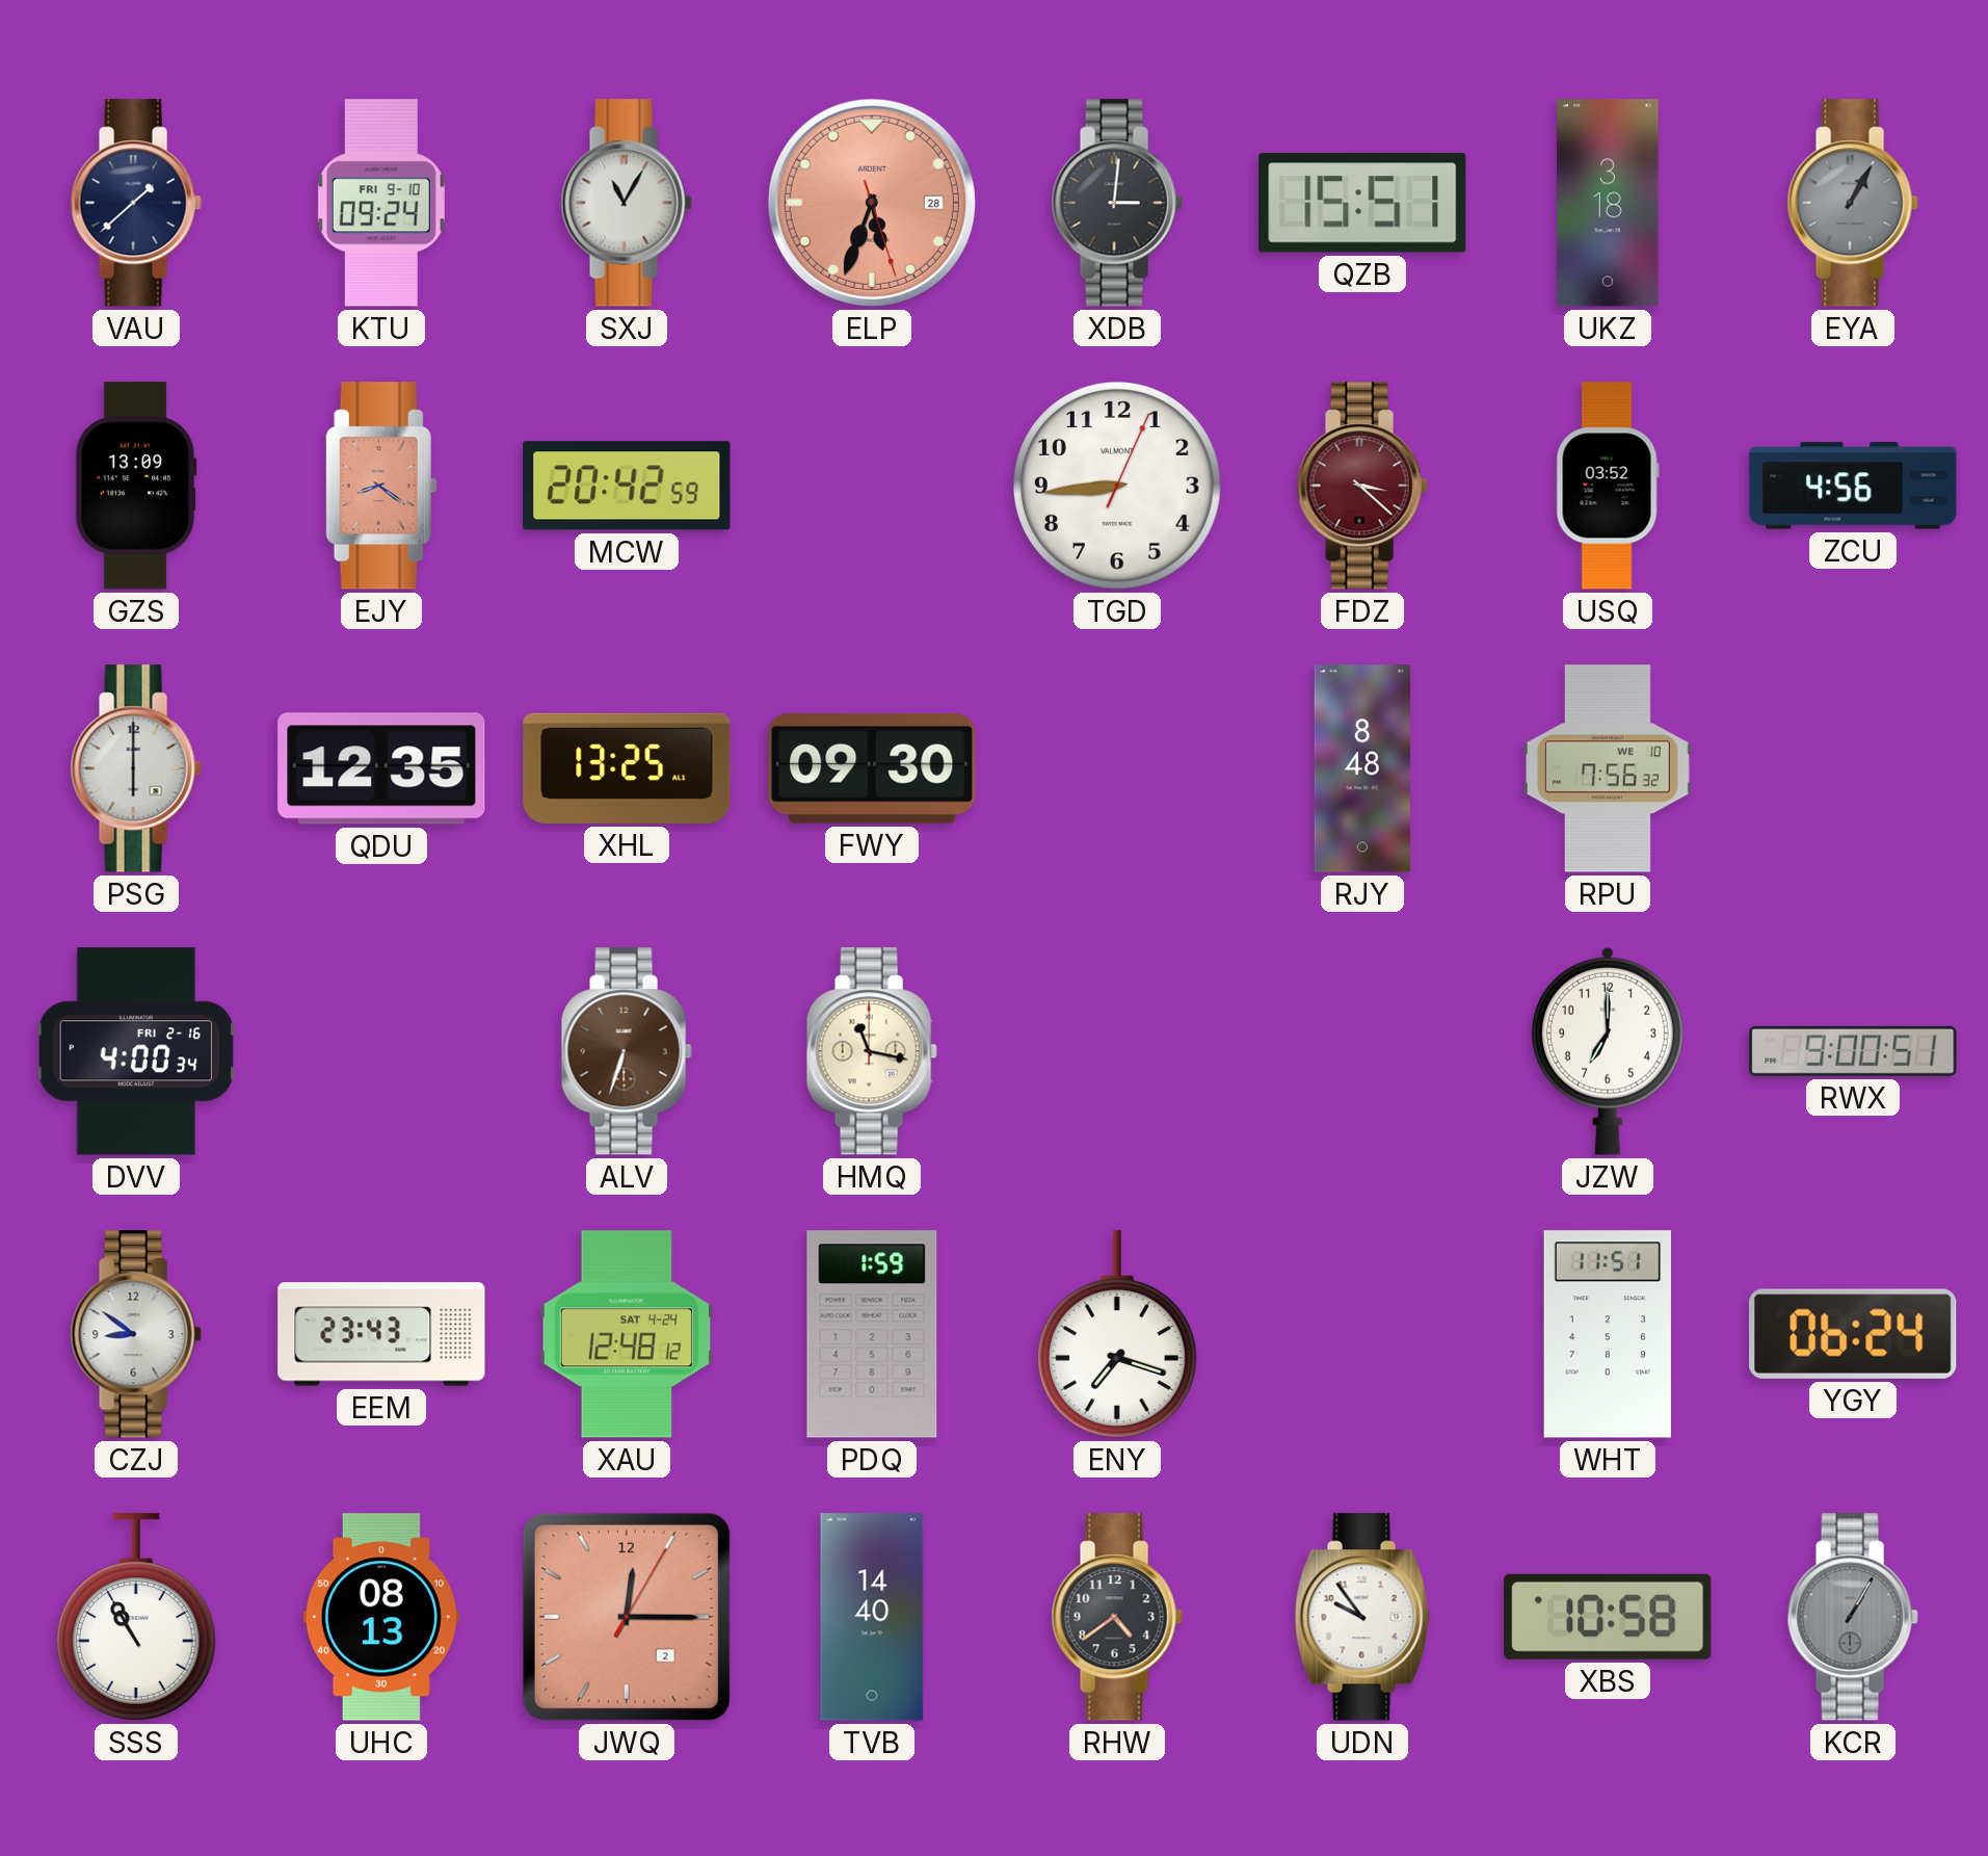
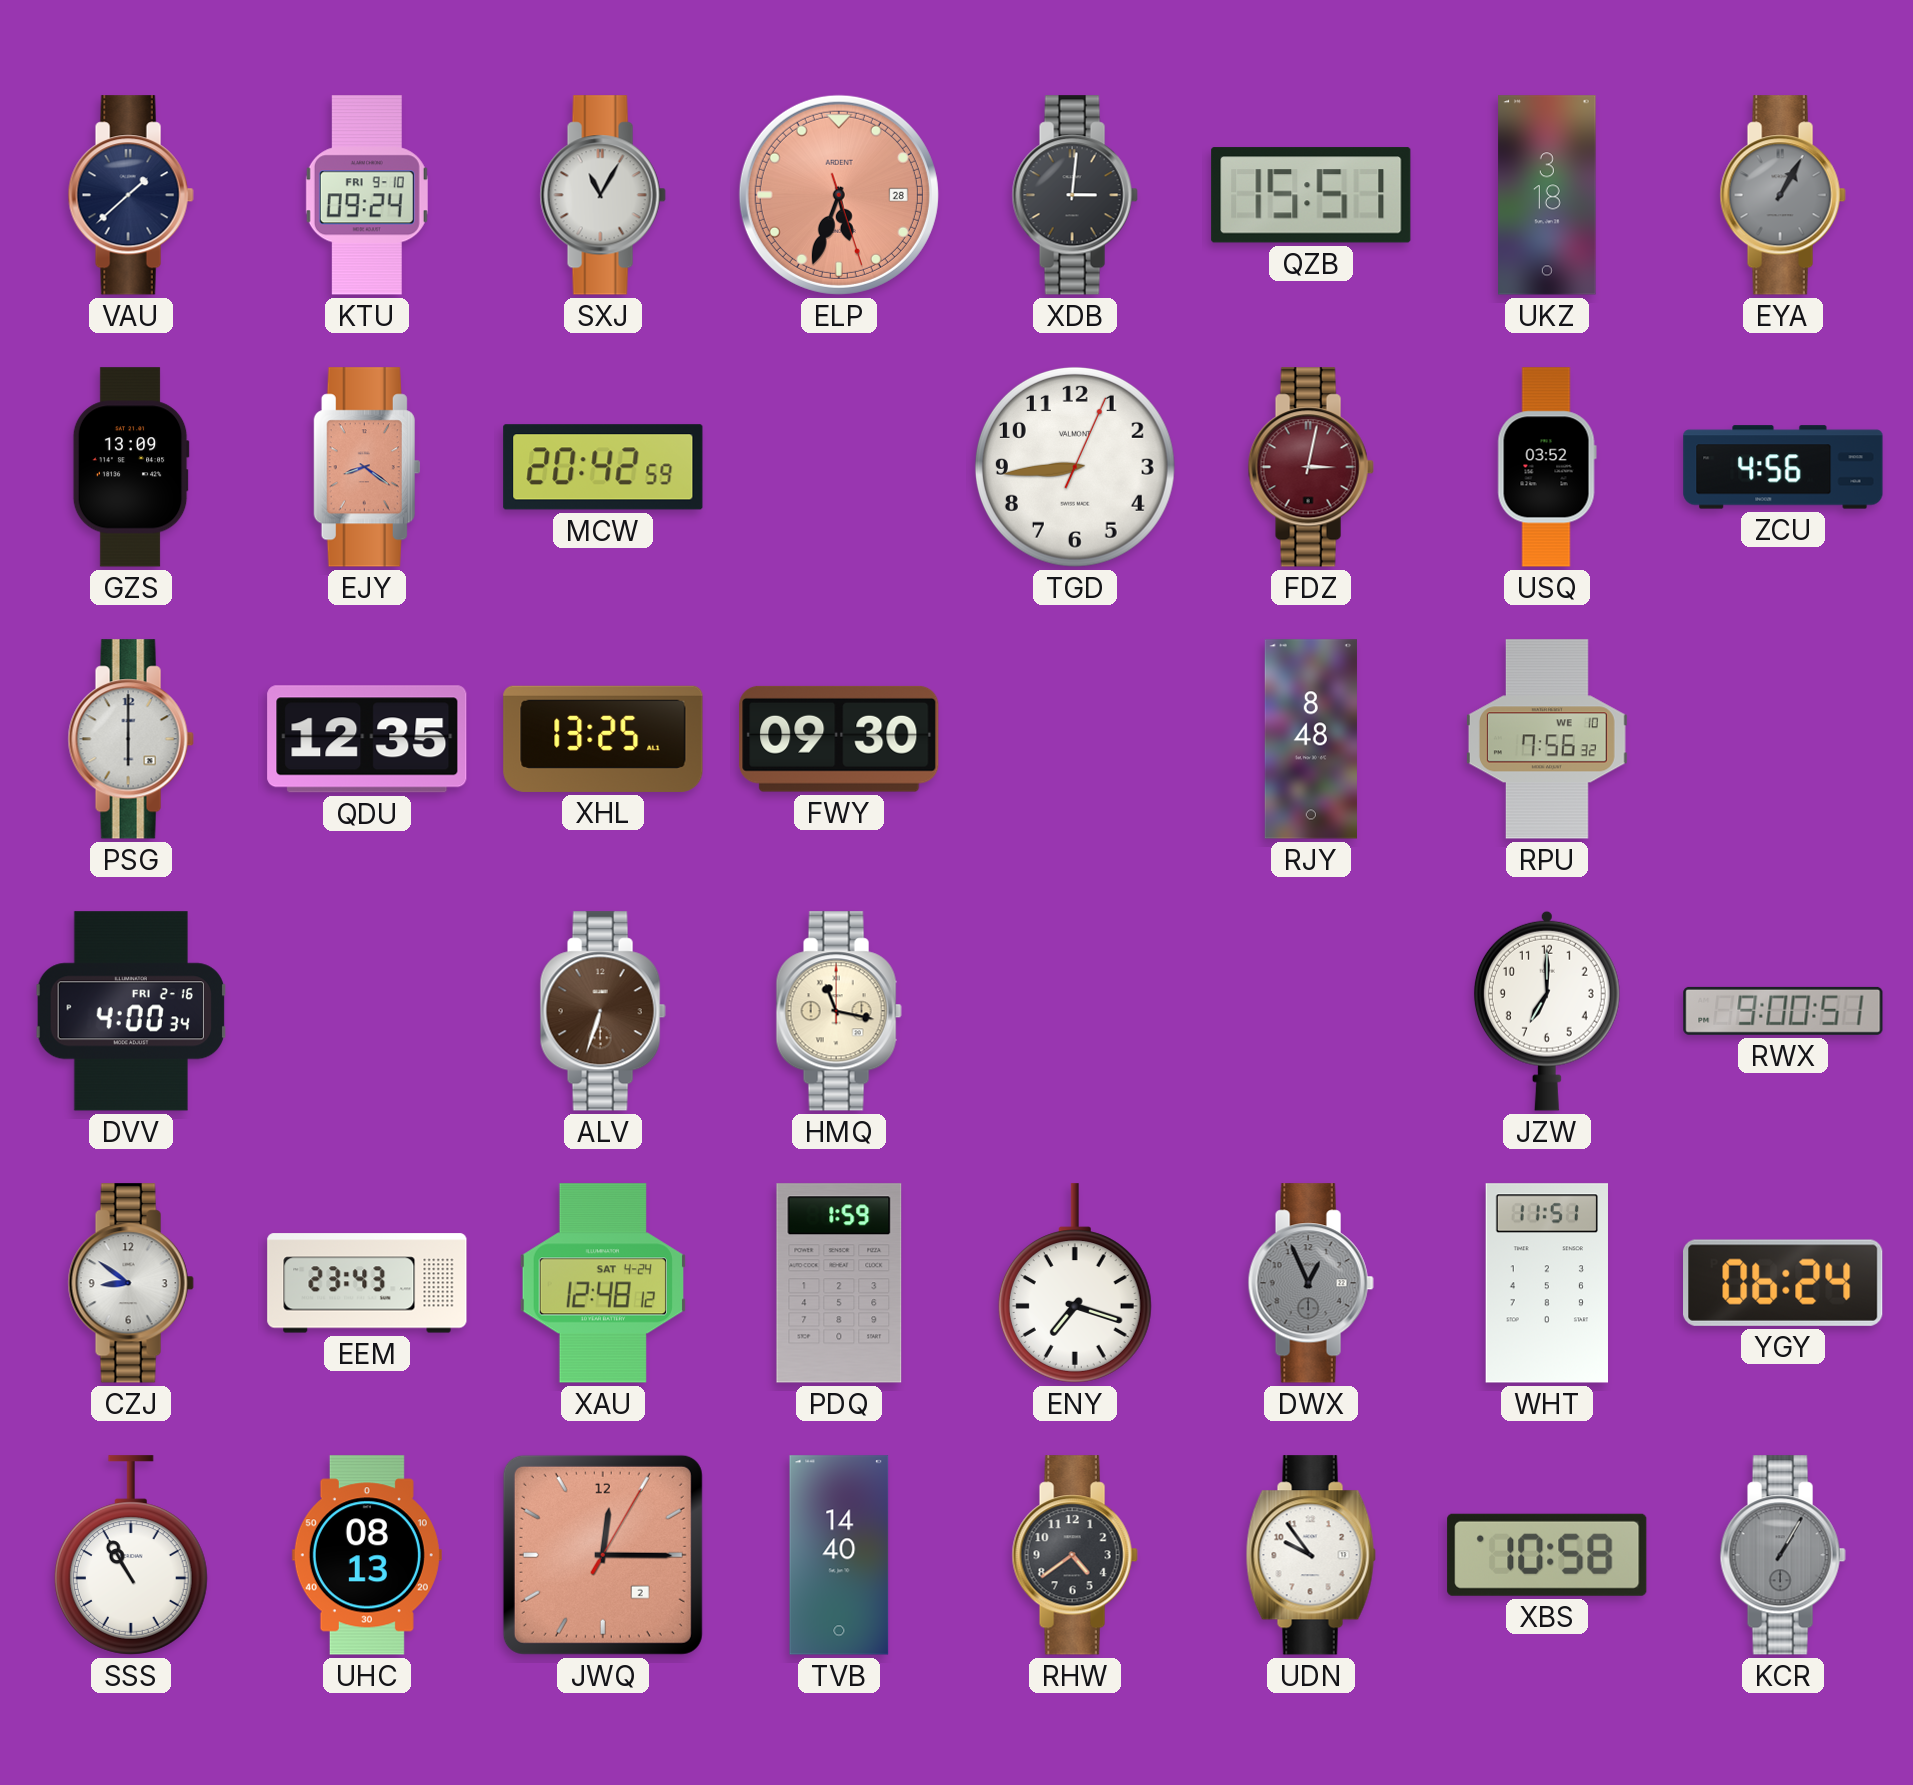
FDZ: 3:22 -> 3:02
DWX: none -> 12:56
